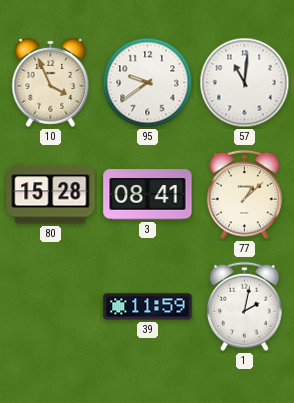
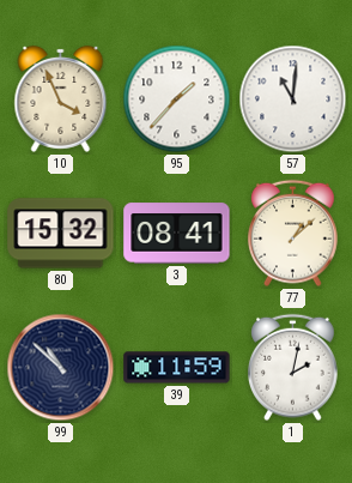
95: 9:39 -> 1:37
80: 15:28 -> 15:32
99: none -> 10:52
